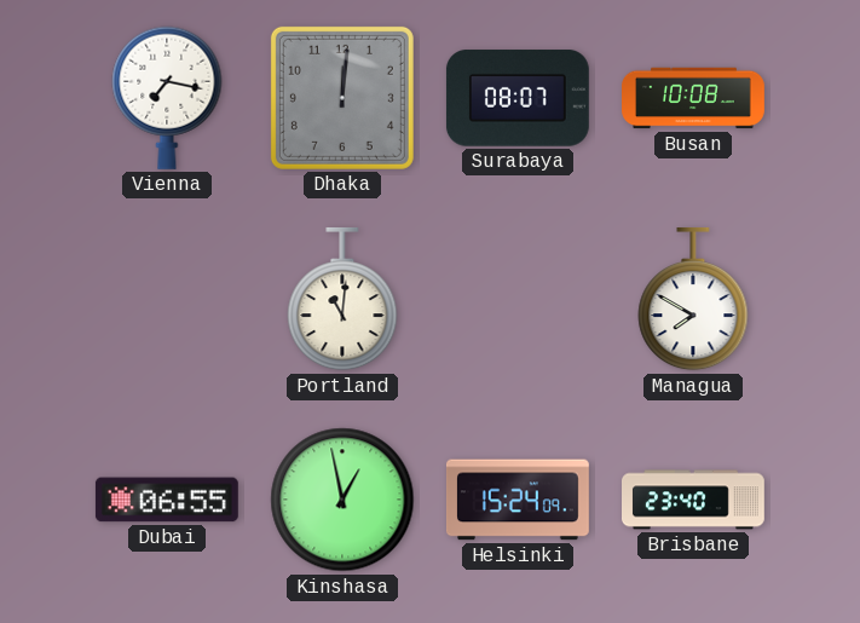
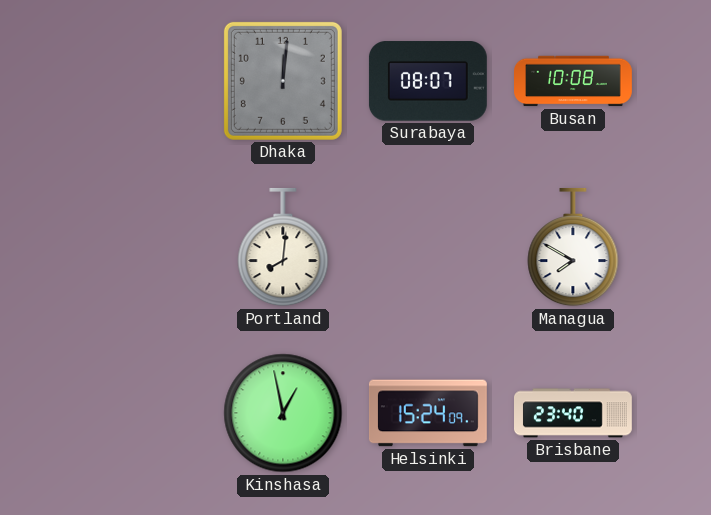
Vienna: 7:17 -> none
Portland: 11:01 -> 8:01
Dubai: 06:55 -> none
